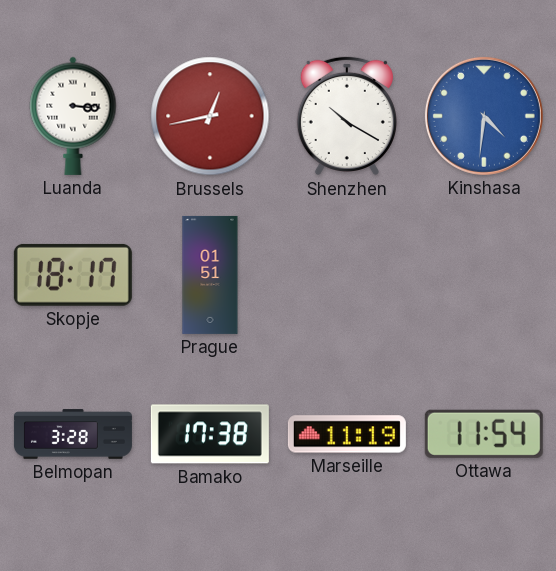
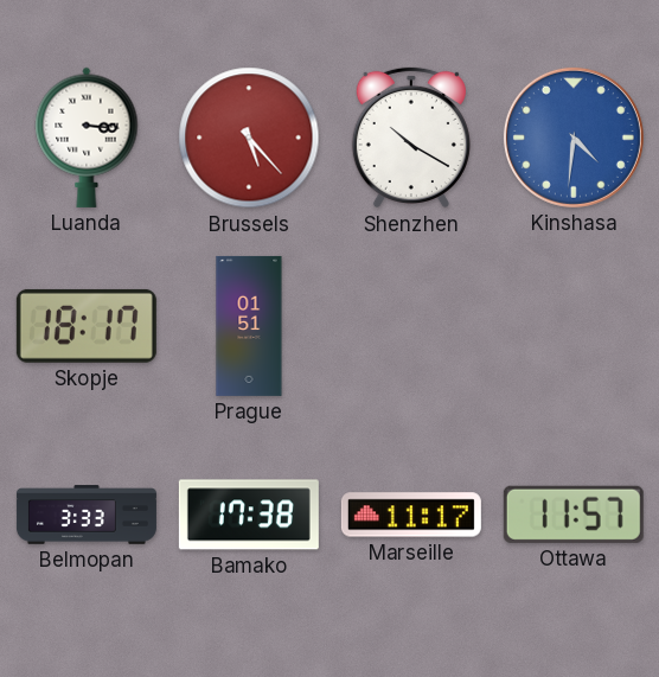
Brussels: 12:43 -> 5:23
Belmopan: 3:28 -> 3:33
Marseille: 11:19 -> 11:17
Ottawa: 11:54 -> 11:57
